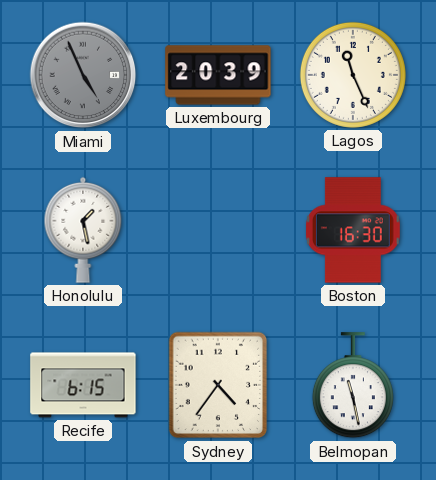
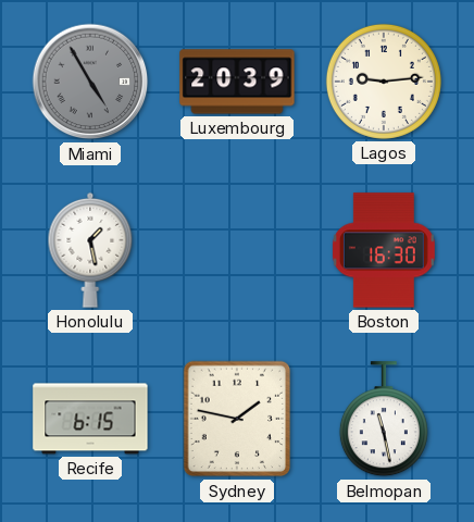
Miami: 4:56 -> 4:55
Lagos: 11:26 -> 9:14
Sydney: 4:36 -> 1:47
